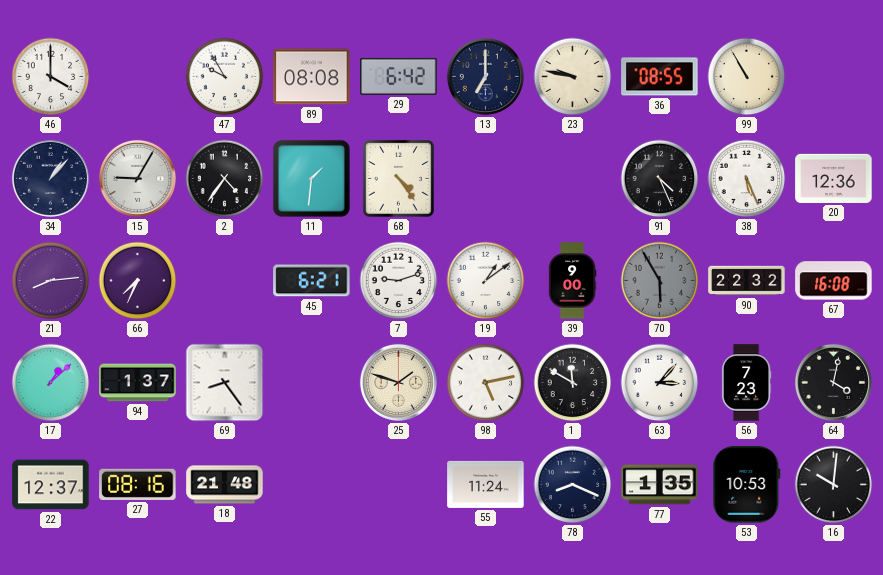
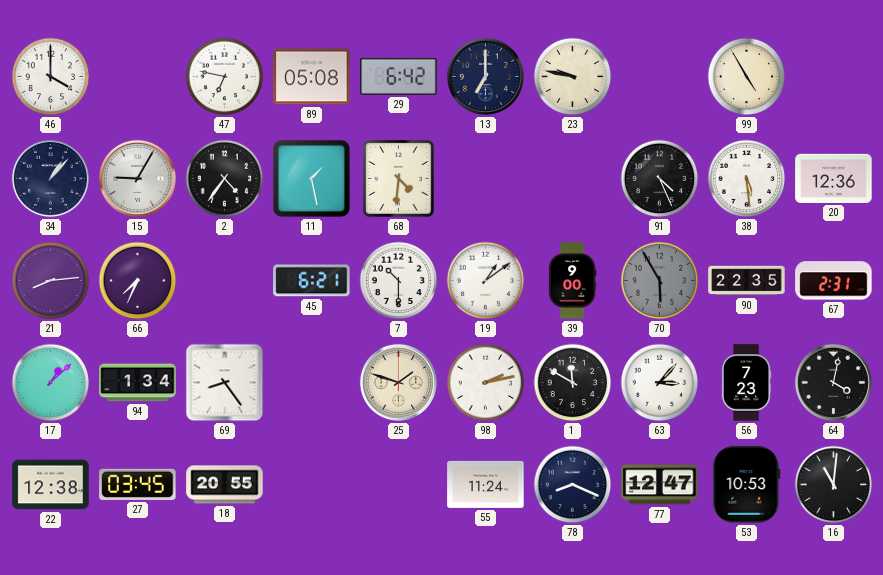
47: 9:55 -> 6:47
89: 08:08 -> 05:08
36: 08:55 -> none
99: 10:55 -> 4:55
11: 1:31 -> 1:28
68: 4:24 -> 4:31
38: 5:26 -> 5:29
7: 9:12 -> 10:30
90: 22:32 -> 22:35
67: 16:08 -> 2:31
94: 1:37 -> 1:34
98: 5:13 -> 2:13
22: 12:37 -> 12:38
27: 08:16 -> 03:45
18: 21:48 -> 20:55
77: 1:35 -> 12:47
16: 10:01 -> 11:01
